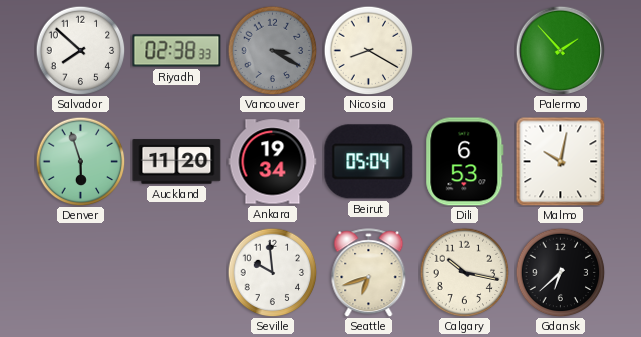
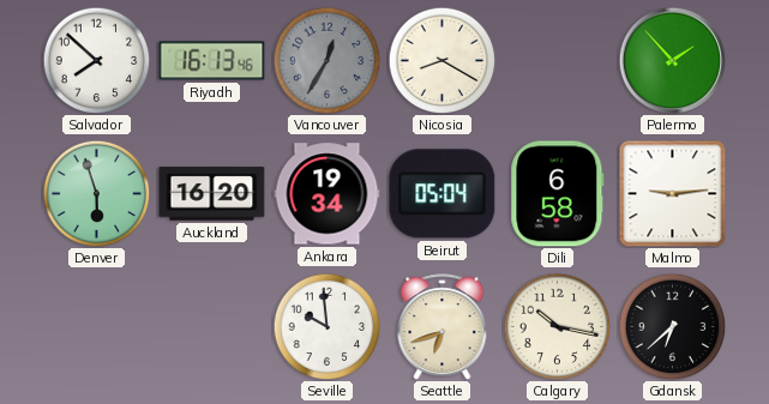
Riyadh: 02:38 -> 16:13
Vancouver: 3:20 -> 12:35
Auckland: 11:20 -> 16:20
Dili: 6:53 -> 6:58
Malmo: 10:02 -> 9:14
